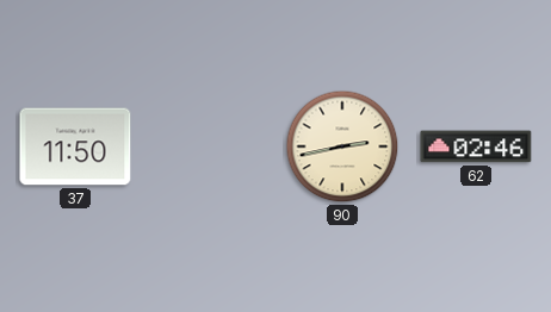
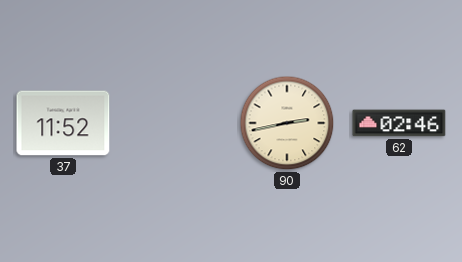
37: 11:50 -> 11:52
